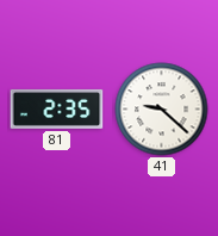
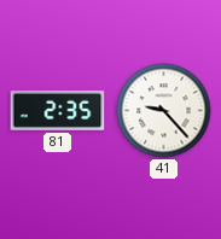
41: 9:22 -> 9:23
